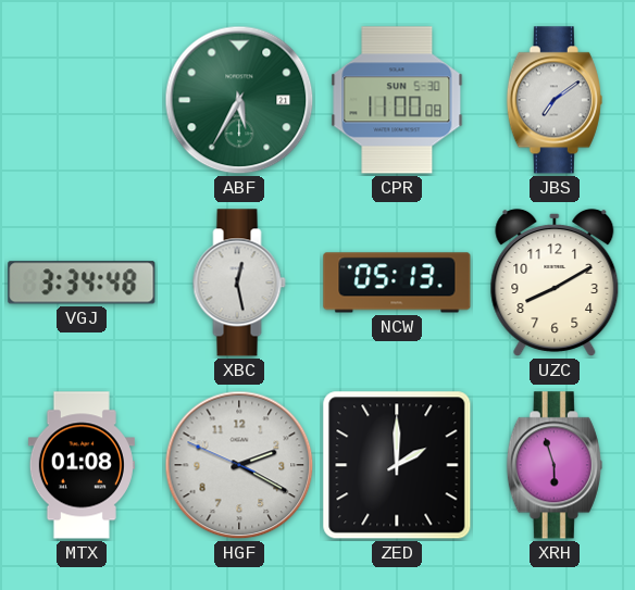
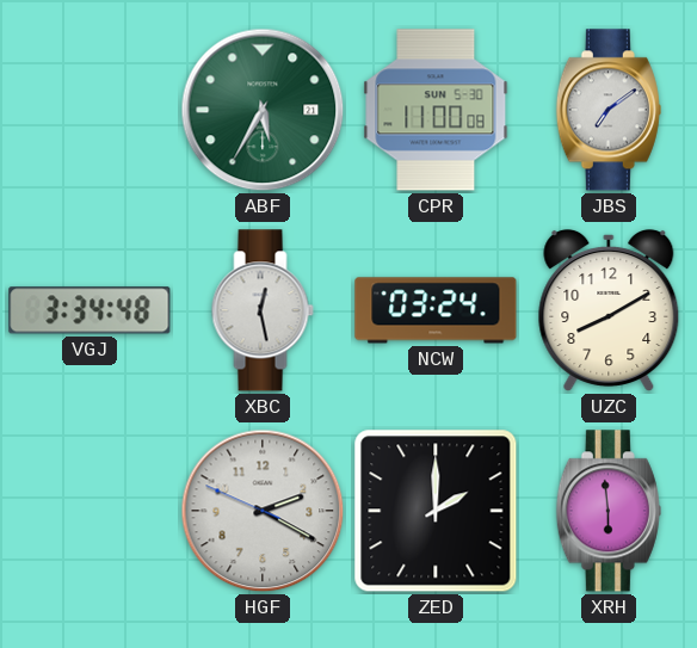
NCW: 05:13 -> 03:24
MTX: 01:08 -> none
XRH: 5:57 -> 5:59
